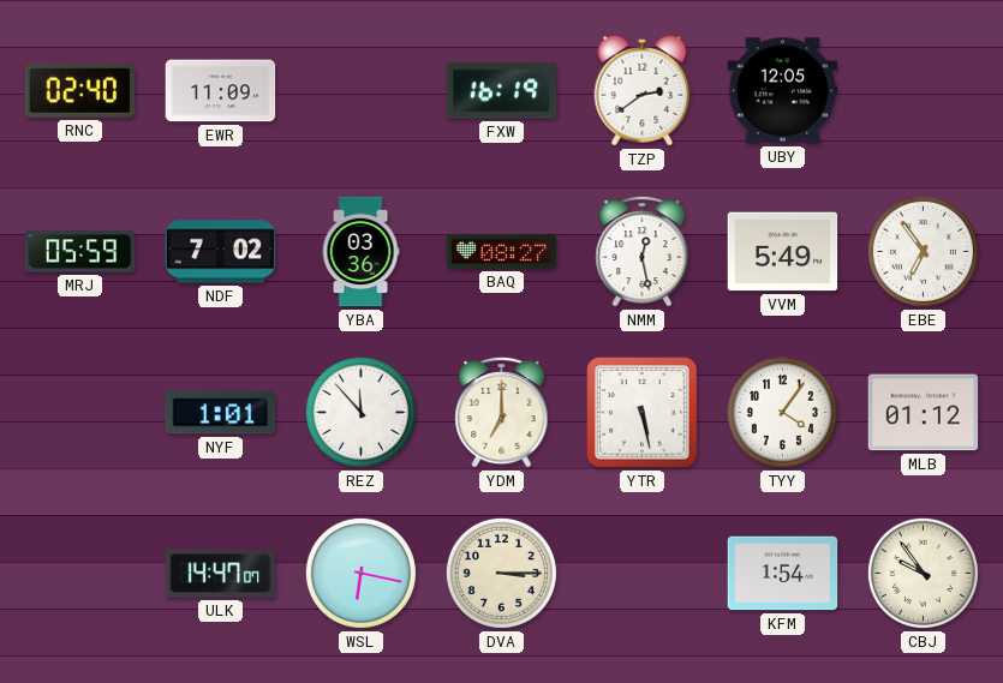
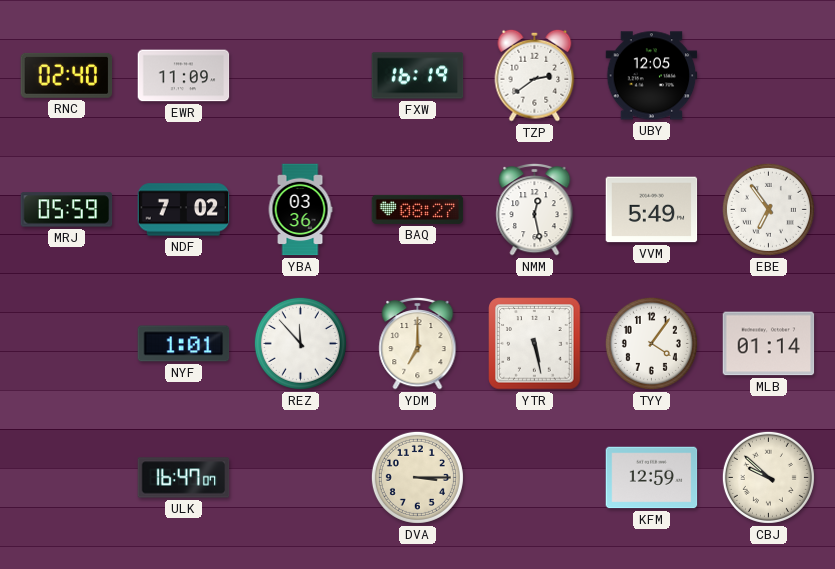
MLB: 01:12 -> 01:14
ULK: 14:47 -> 16:47
WSL: 6:17 -> none
KFM: 1:54 -> 12:59
CBJ: 9:54 -> 9:52
